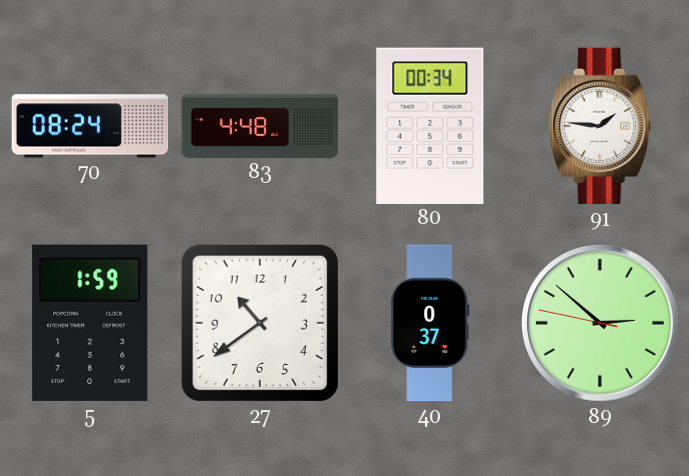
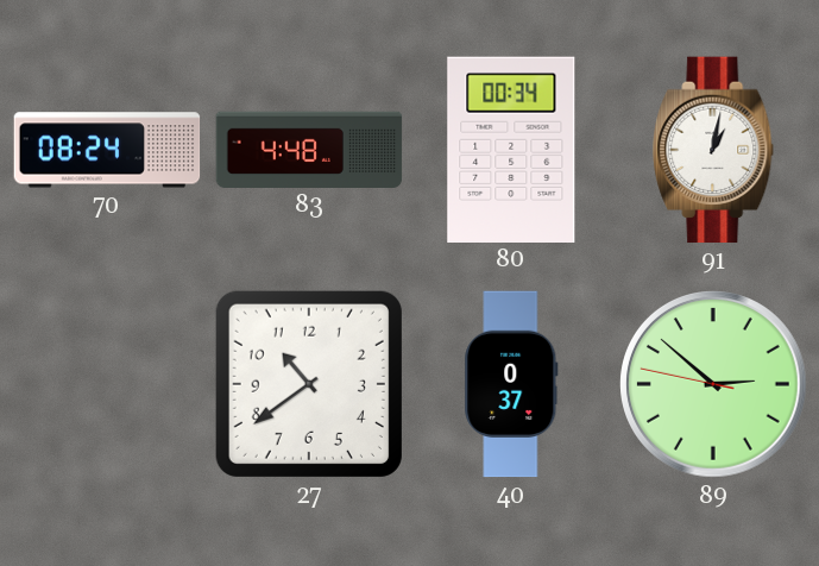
91: 1:46 -> 1:02
5: 1:59 -> none
